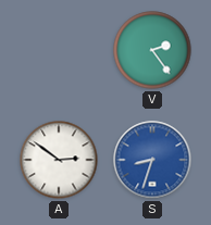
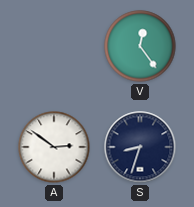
V: 2:24 -> 12:24
S dial: blue -> navy
